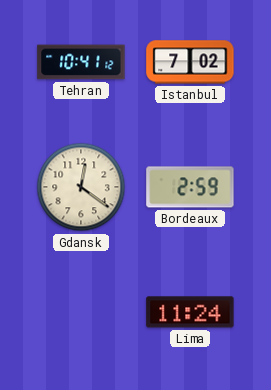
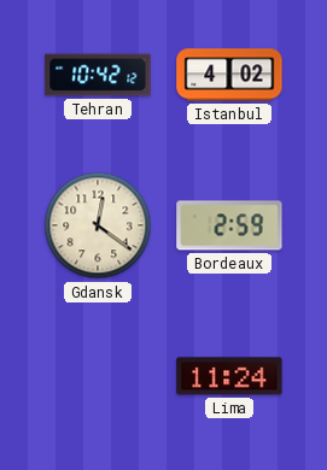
Tehran: 10:41 -> 10:42
Istanbul: 7:02 -> 4:02
